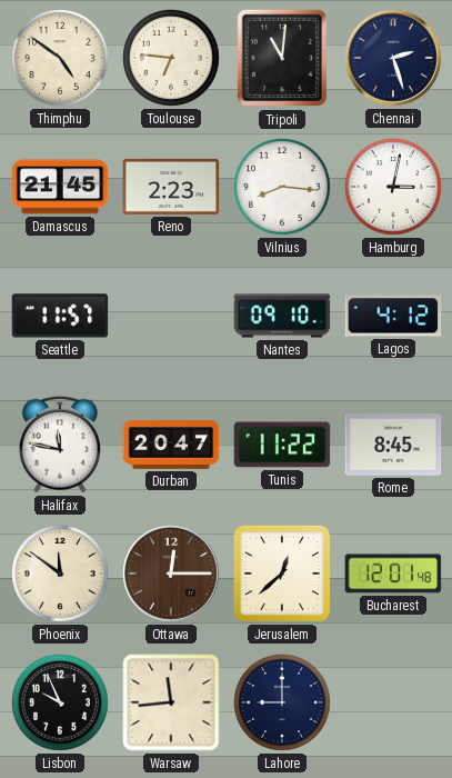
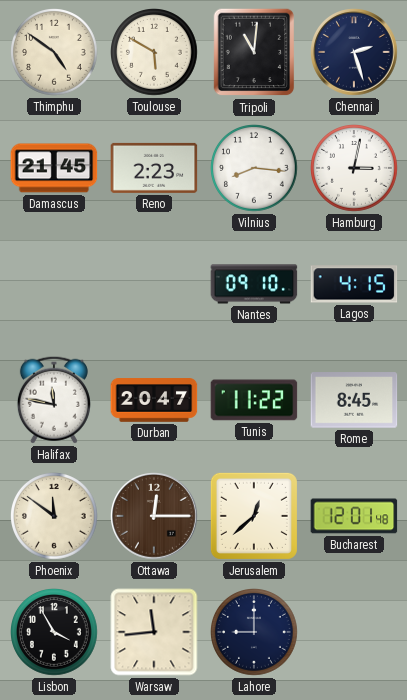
Toulouse: 6:46 -> 5:50
Seattle: 11:57 -> none
Lagos: 4:12 -> 4:15
Lisbon: 9:56 -> 3:55
